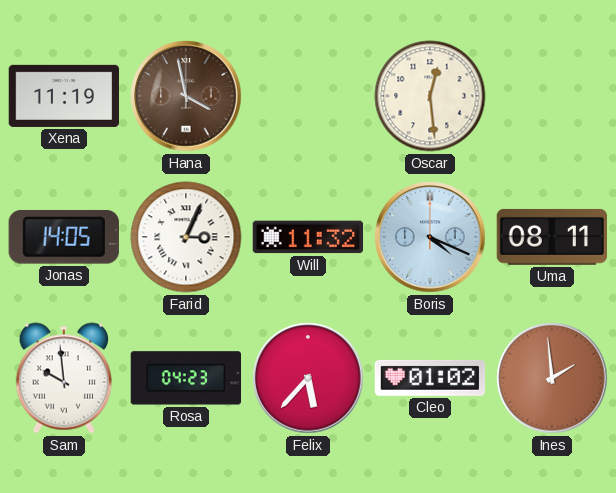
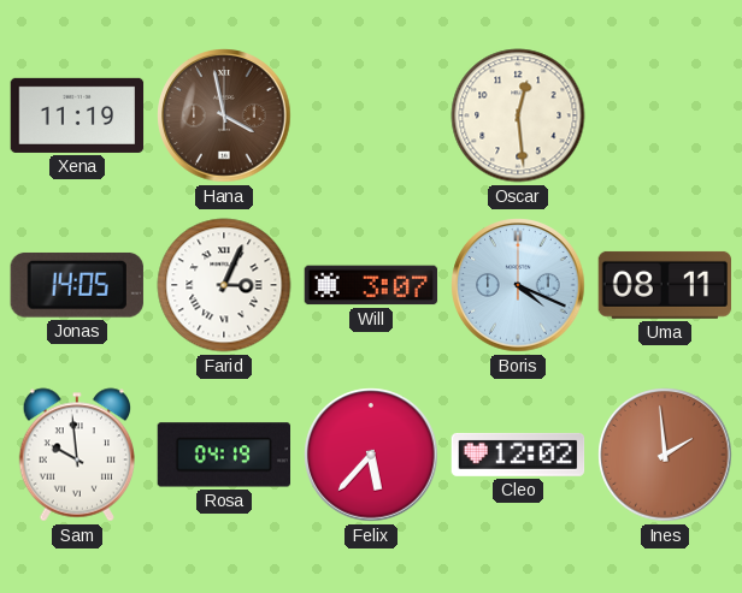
Will: 11:32 -> 3:07
Rosa: 04:23 -> 04:19
Cleo: 01:02 -> 12:02
